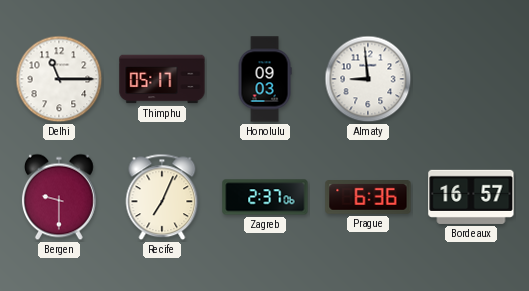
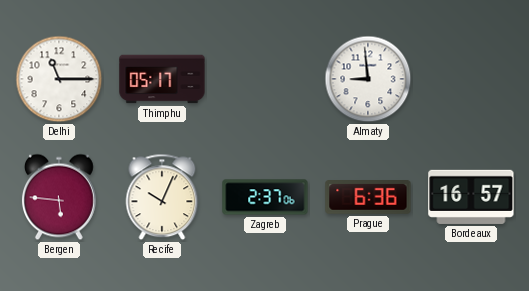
Honolulu: 09:03 -> none
Bergen: 9:30 -> 5:46
Recife: 7:04 -> 10:04
